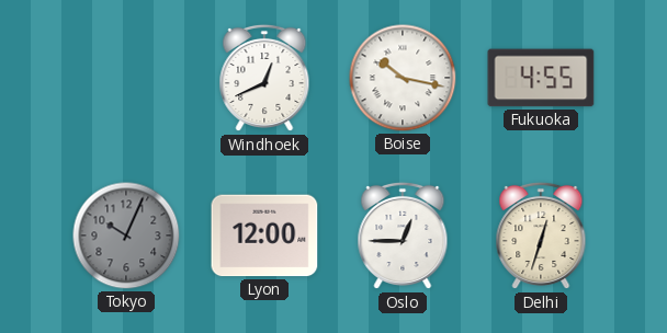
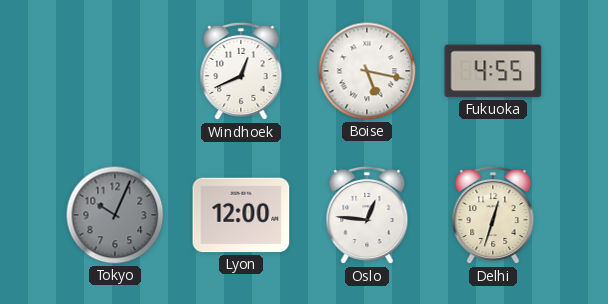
Boise: 10:17 -> 5:17
Oslo: 12:45 -> 12:46
